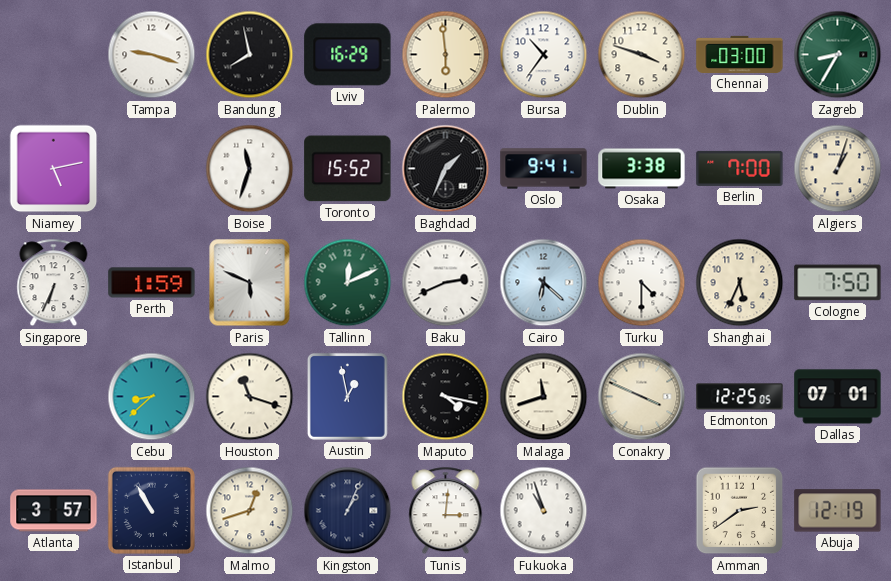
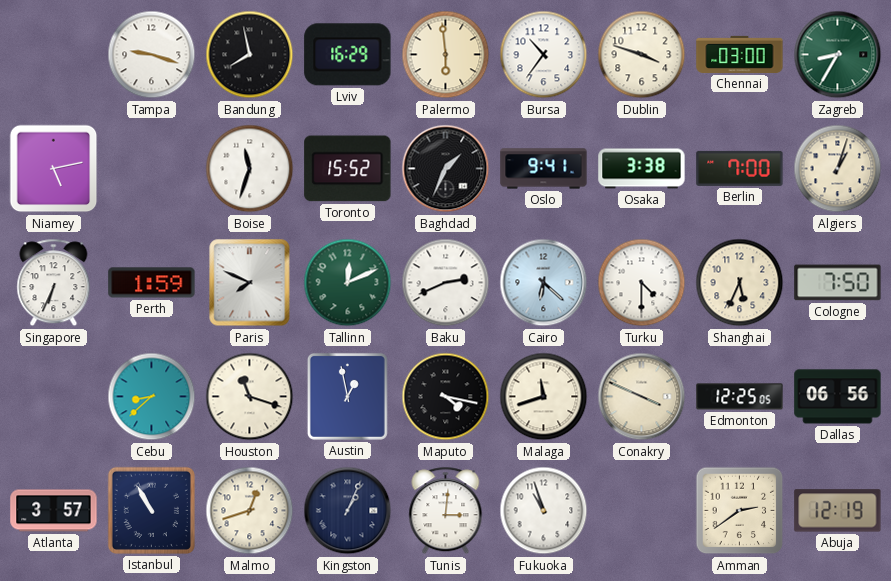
Paris: 5:49 -> 7:49
Dallas: 07:01 -> 06:56
